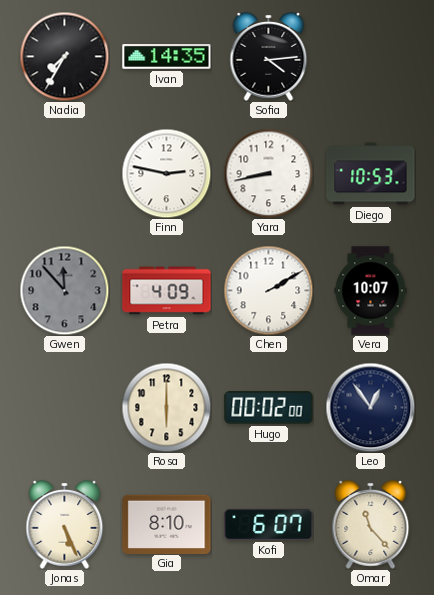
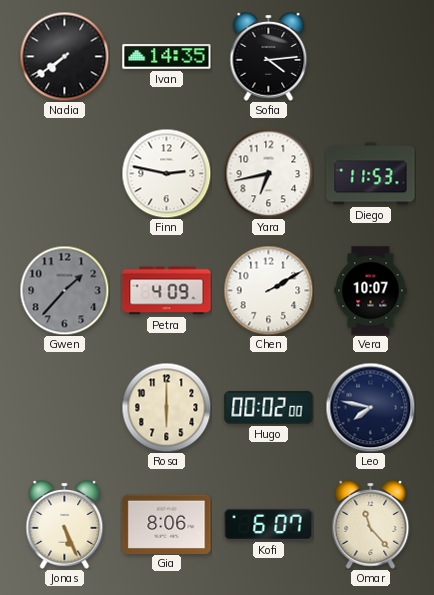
Nadia: 7:35 -> 7:39
Yara: 8:43 -> 6:43
Diego: 10:53 -> 11:53
Gwen: 11:53 -> 1:37
Leo: 12:54 -> 7:47
Gia: 8:10 -> 8:06
